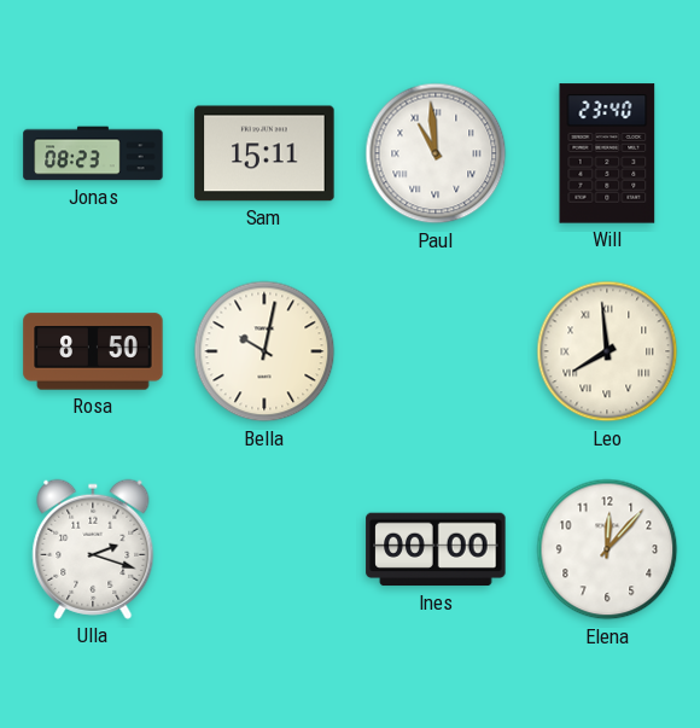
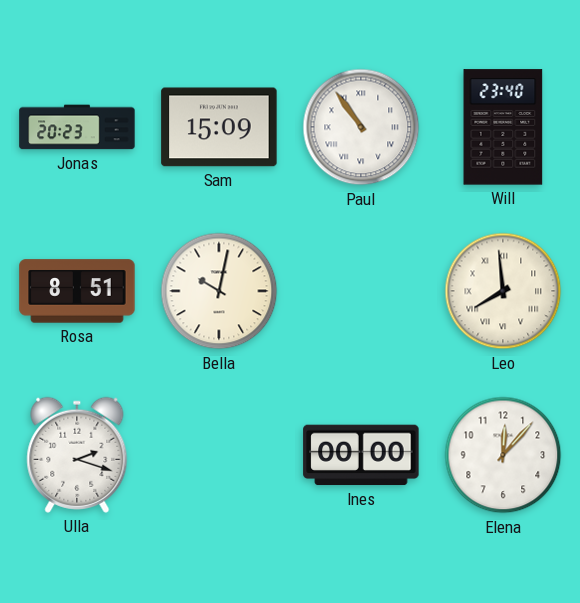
Jonas: 08:23 -> 20:23
Sam: 15:11 -> 15:09
Paul: 10:59 -> 10:54
Rosa: 8:50 -> 8:51
